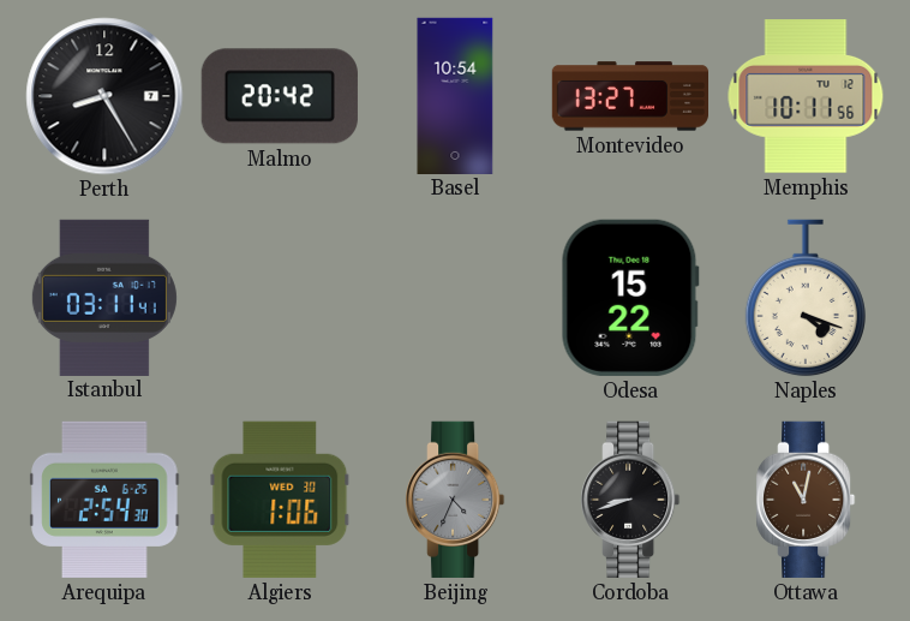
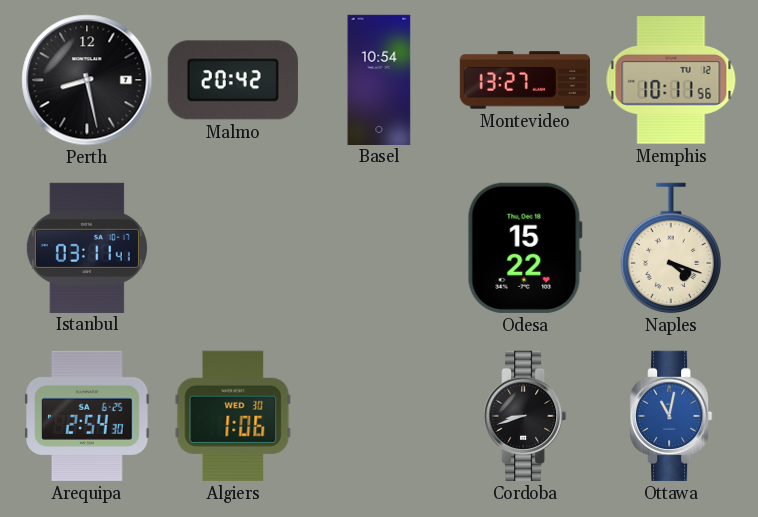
Perth: 8:25 -> 8:28
Beijing: 4:34 -> none
Ottawa dial: brown -> blue
